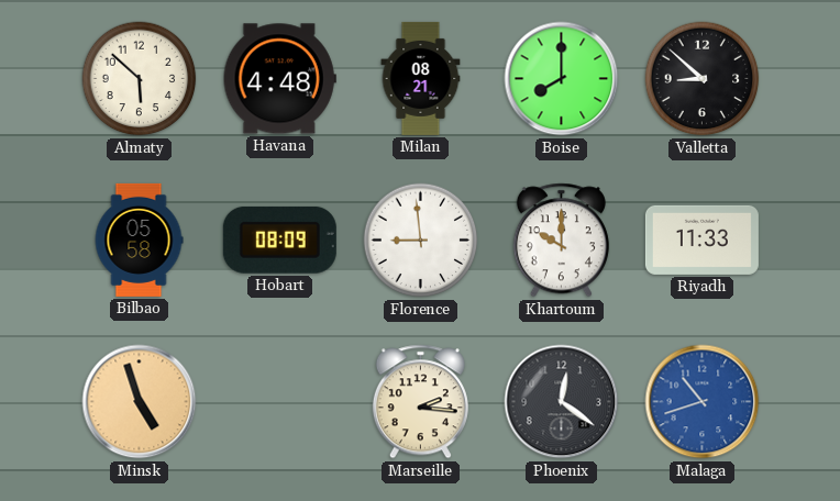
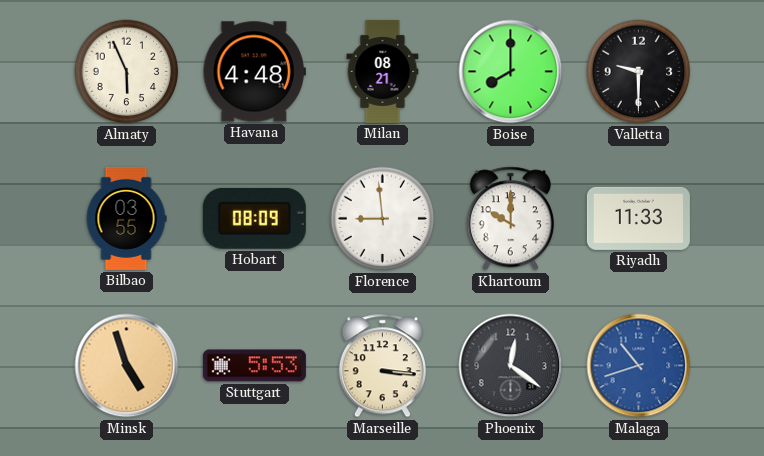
Almaty: 5:52 -> 5:56
Valletta: 8:52 -> 9:30
Bilbao: 05:58 -> 03:55
Stuttgart: none -> 5:53
Marseille: 2:16 -> 3:16
